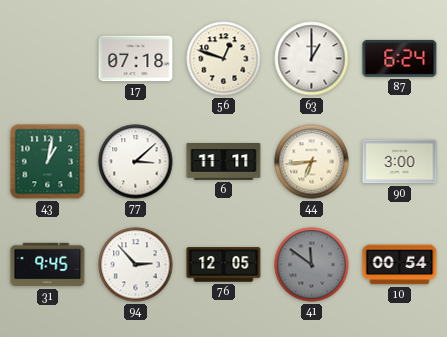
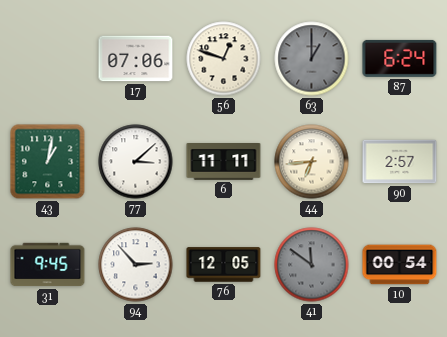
17: 07:18 -> 07:06
63 dial: white -> grey
90: 3:00 -> 2:57
